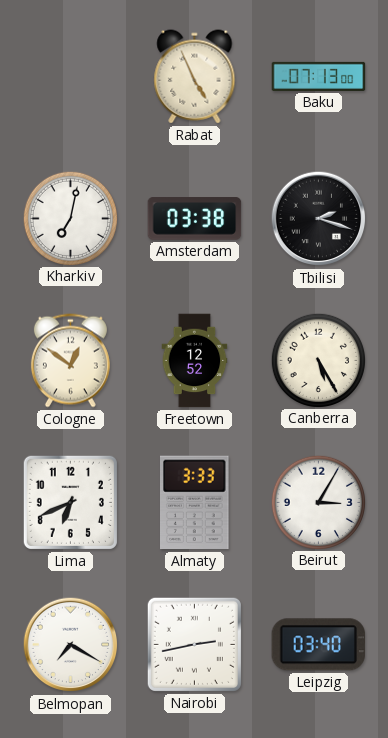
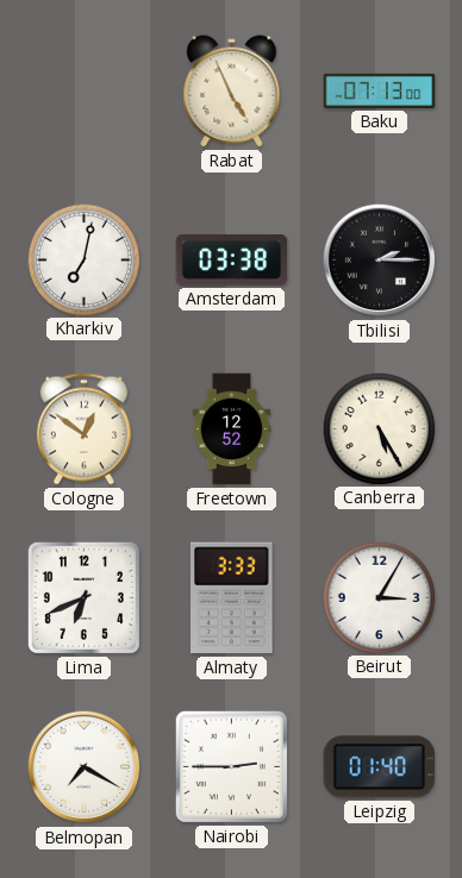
Tbilisi: 2:18 -> 2:15
Nairobi: 2:43 -> 2:45
Leipzig: 03:40 -> 01:40
